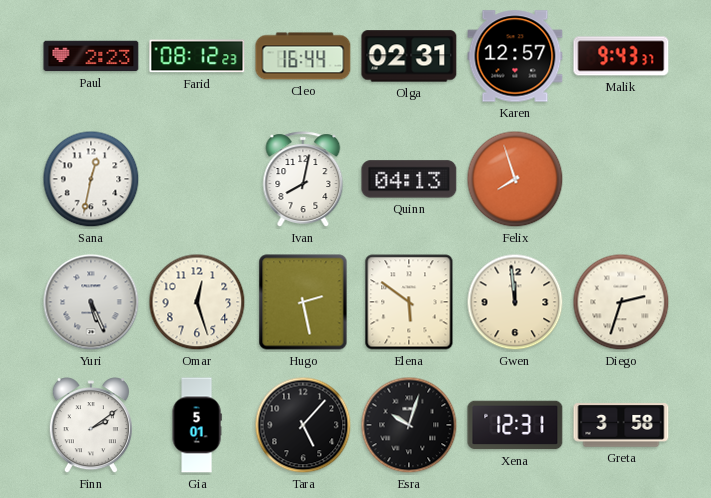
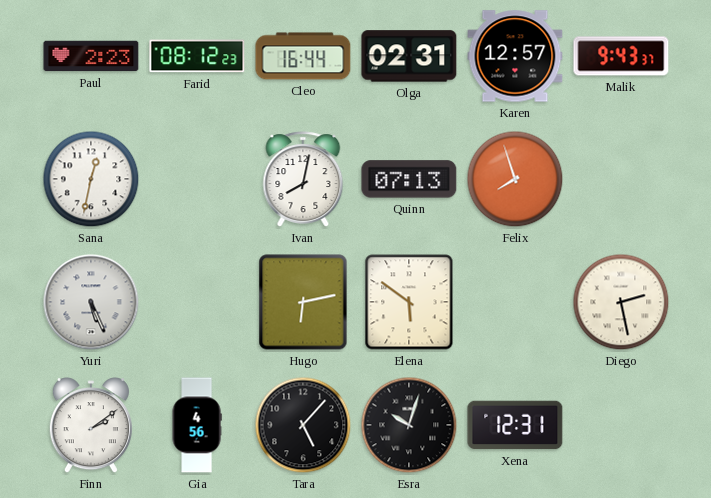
Quinn: 04:13 -> 07:13
Omar: 12:27 -> none
Hugo: 2:28 -> 6:13
Gwen: 11:59 -> none
Diego: 2:33 -> 2:28
Gia: 5:01 -> 4:56
Greta: 3:58 -> none
